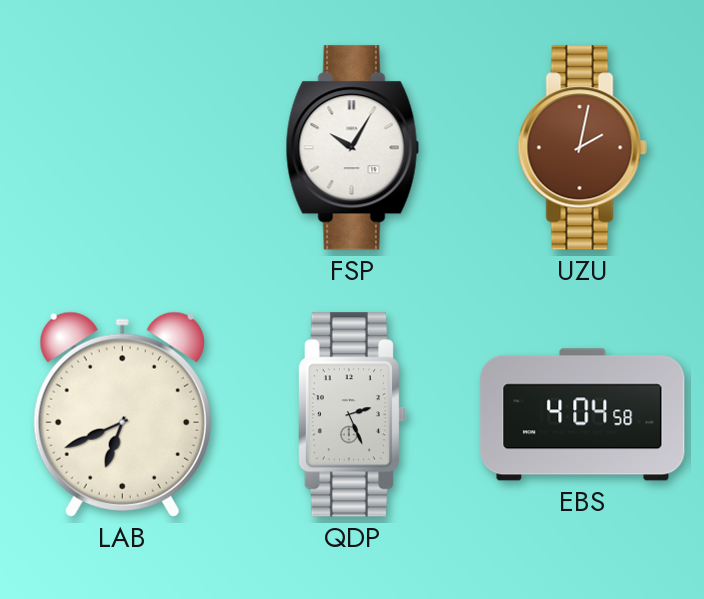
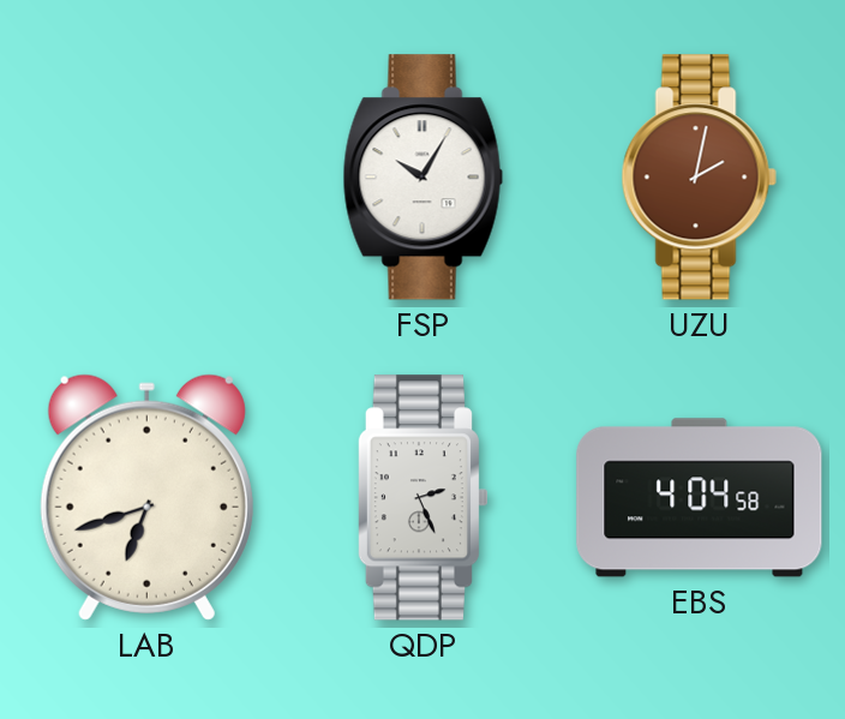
LAB: 6:41 -> 6:42
